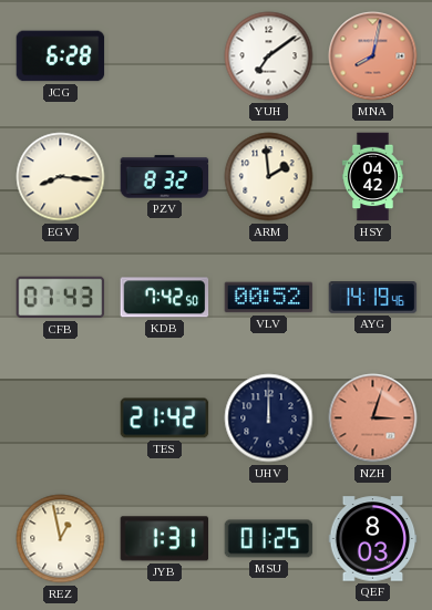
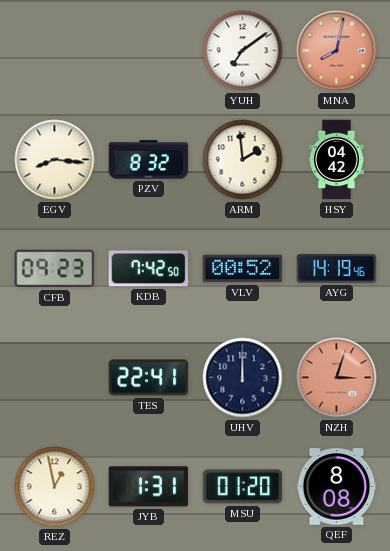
JCG: 6:28 -> none
CFB: 07:43 -> 09:23
TES: 21:42 -> 22:41
MSU: 01:25 -> 01:20
QEF: 8:03 -> 8:08
